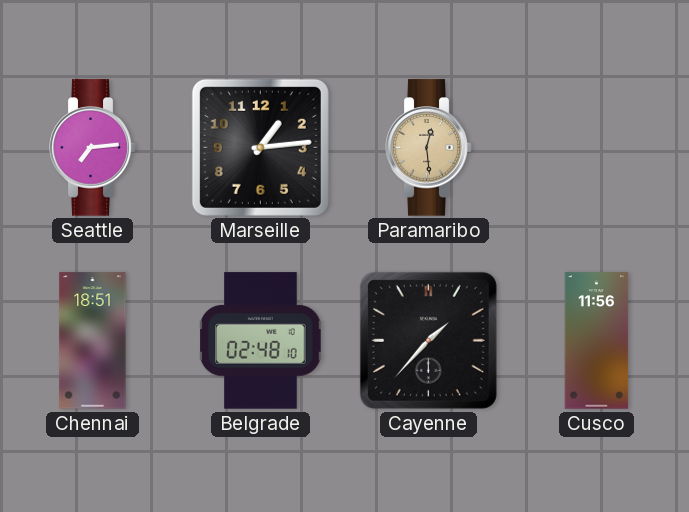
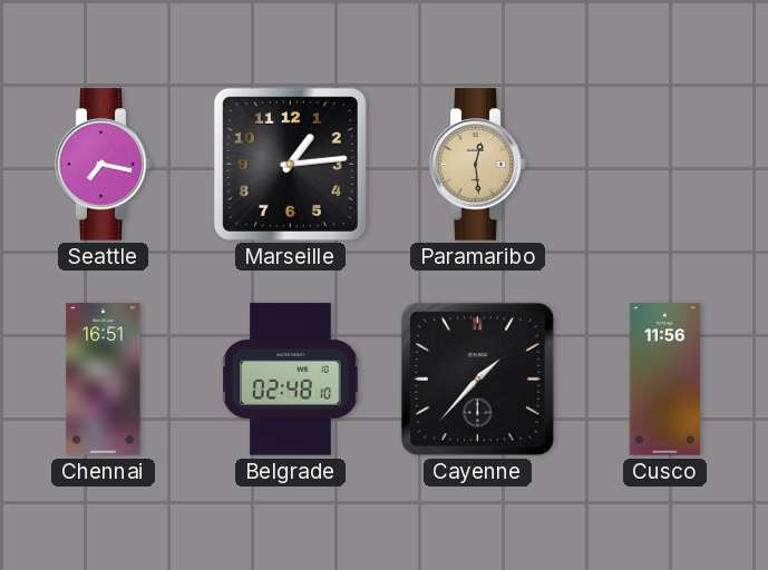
Seattle: 7:14 -> 7:17
Chennai: 18:51 -> 16:51
